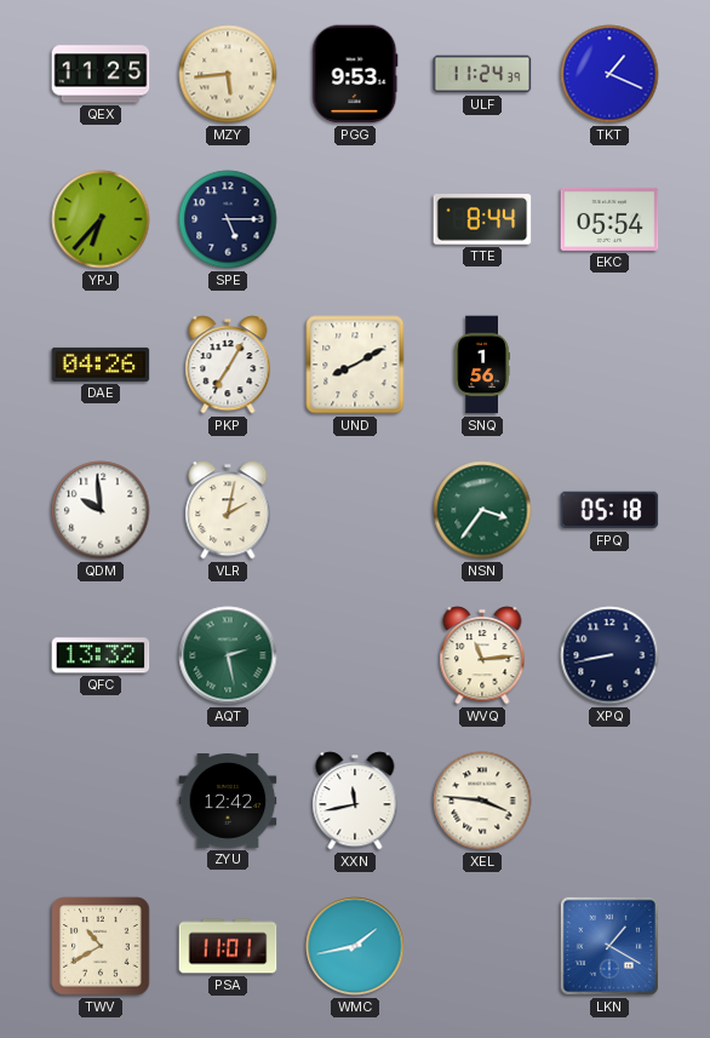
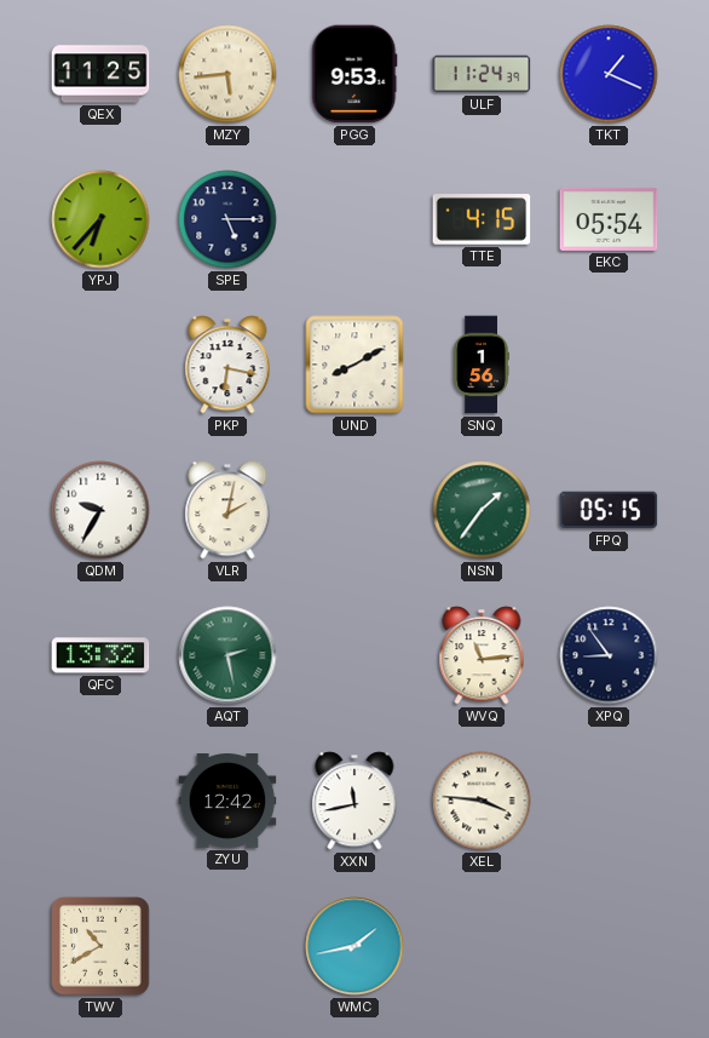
TTE: 8:44 -> 4:15
DAE: 04:26 -> none
PKP: 7:05 -> 6:17
QDM: 9:59 -> 9:35
NSN: 3:36 -> 1:36
FPQ: 05:18 -> 05:15
XPQ: 8:43 -> 8:54
PSA: 11:01 -> none
LKN: 1:20 -> none
